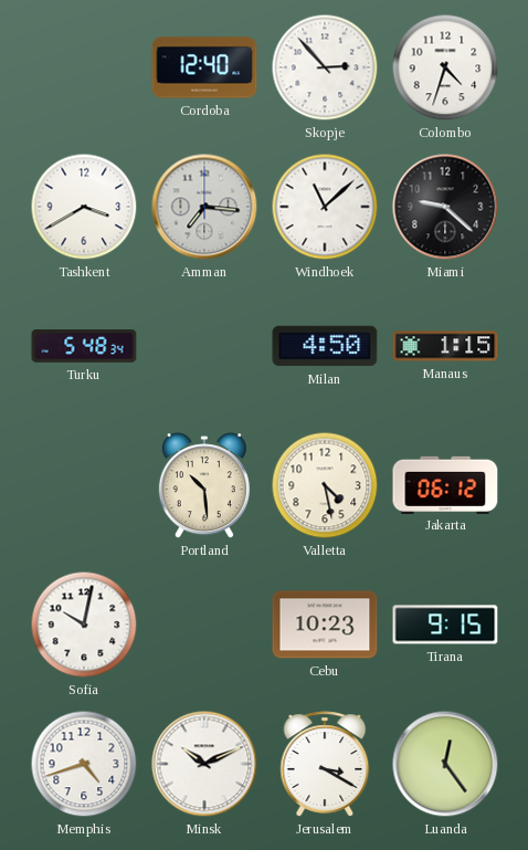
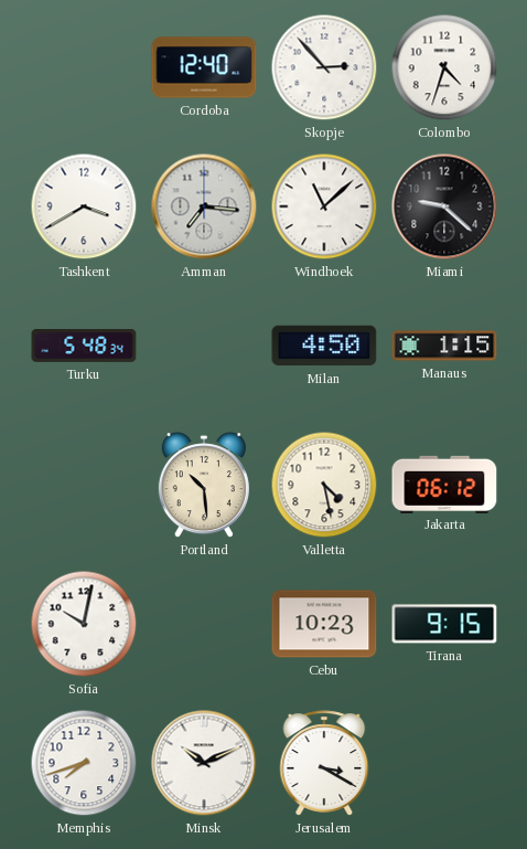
Memphis: 4:42 -> 7:42
Luanda: 12:24 -> none
